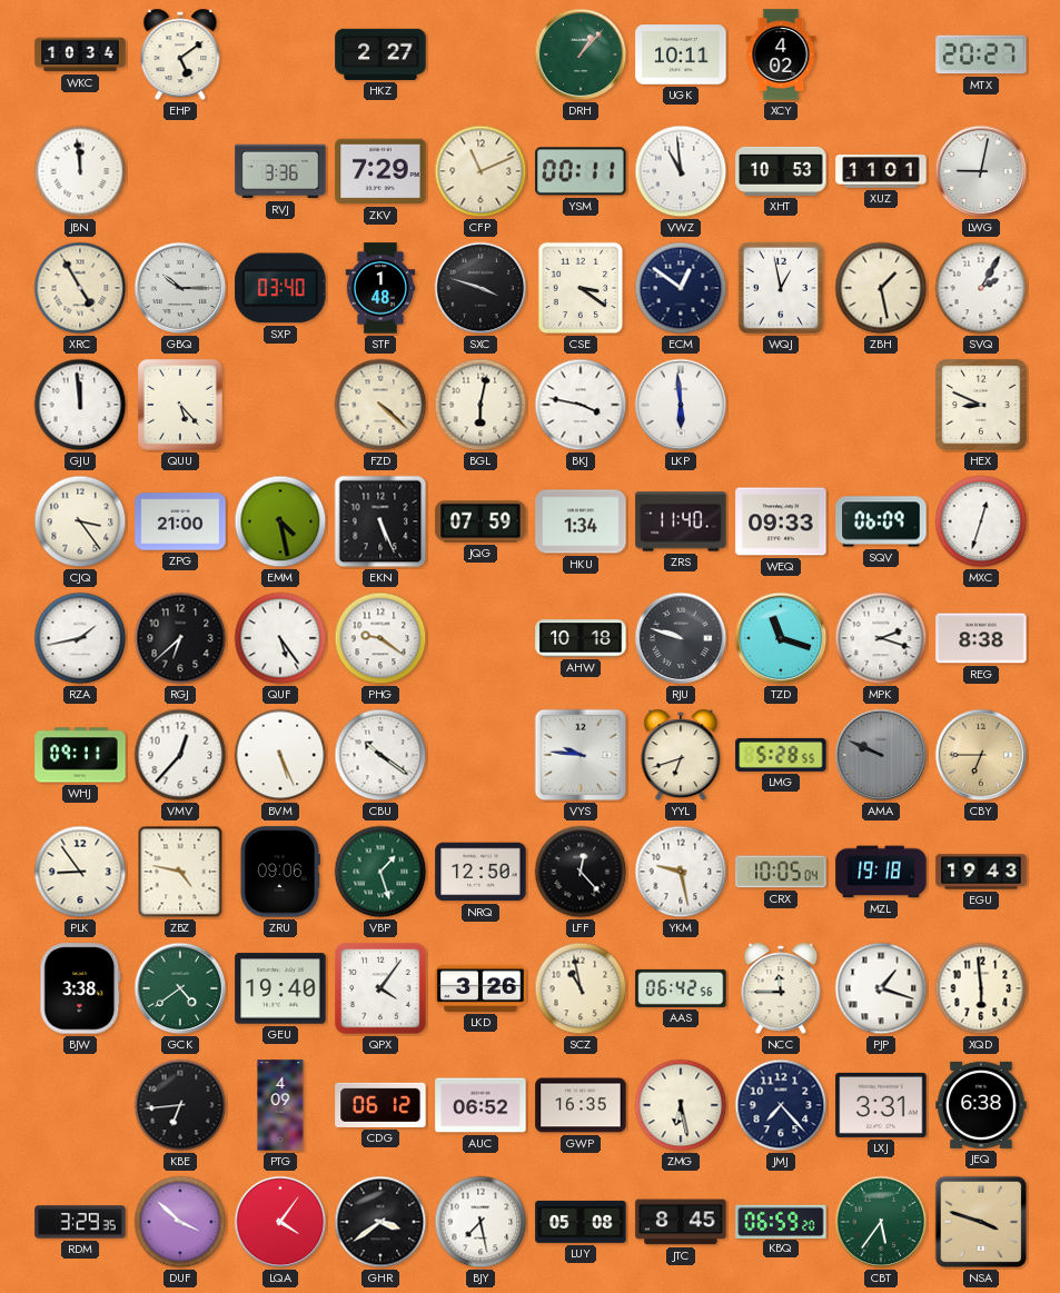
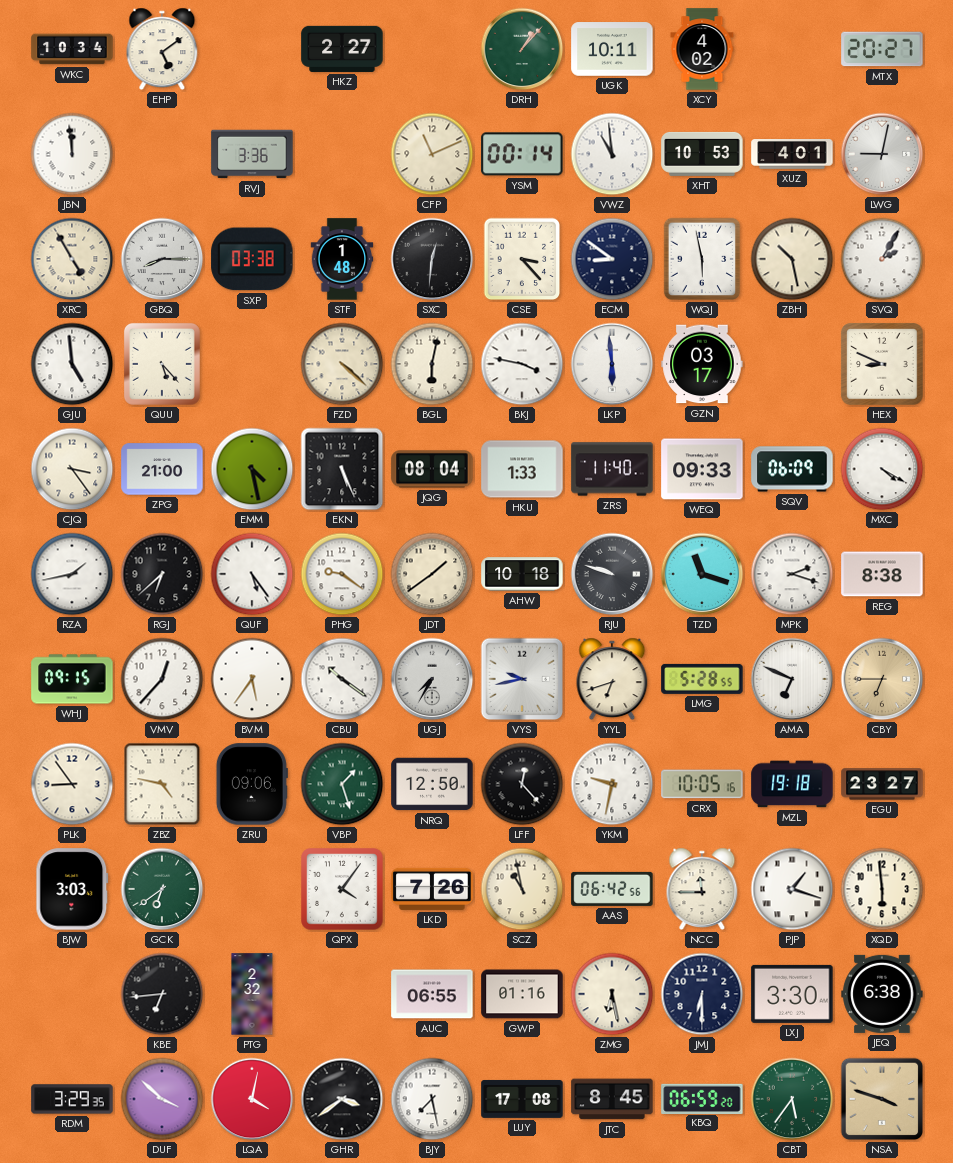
ZKV: 7:29 -> none
YSM: 00:11 -> 00:14
XUZ: 11:01 -> 4:01
GBQ: 10:15 -> 8:15
SXP: 03:40 -> 03:38
SXC: 3:48 -> 12:31
CSE: 3:21 -> 3:23
ECM: 12:51 -> 8:51
WQJ: 12:58 -> 5:58
ZBH: 1:28 -> 10:28
GJU: 11:59 -> 4:59
GZN: none -> 03:17
JQG: 07:59 -> 08:04
HKU: 1:34 -> 1:33
MXC: 12:33 -> 4:20
JDT: none -> 1:39
WHJ: 09:11 -> 09:15
BVM: 5:26 -> 5:36
UGJ: none -> 7:35
VYS: 9:46 -> 9:43
AMA: 9:49 -> 6:49
AMA dial: grey -> white
YKM: 9:28 -> 9:32
CRX: 10:05:04 -> 10:05:16
EGU: 19:43 -> 23:27
BJW: 3:38 -> 3:03
GCK: 4:39 -> 6:39
GEU: 19:40 -> none
LKD: 3:26 -> 7:26
PTG: 4:09 -> 2:32
CDG: 06:12 -> none
AUC: 06:52 -> 06:55
GWP: 16:35 -> 01:16
JMJ: 7:23 -> 6:30
LXJ: 3:31 -> 3:30
LQA: 4:06 -> 4:02
LUY: 05:08 -> 17:08
